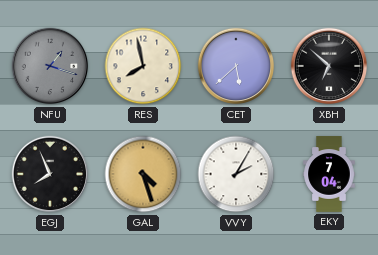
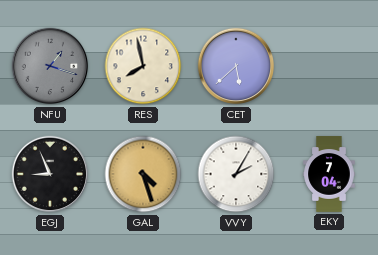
XBH: 6:52 -> none
EGJ: 7:56 -> 8:56
